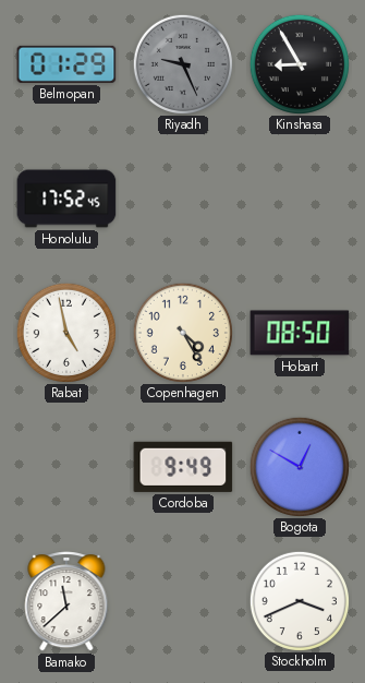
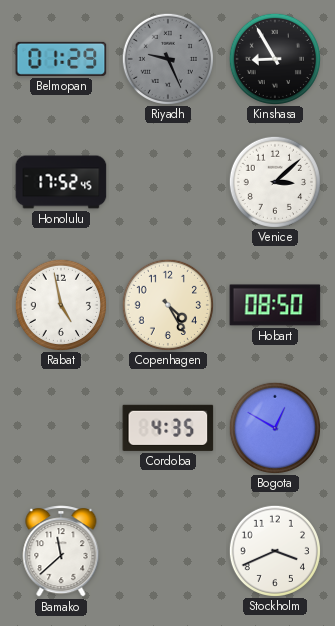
Venice: none -> 3:08
Cordoba: 9:49 -> 4:35
